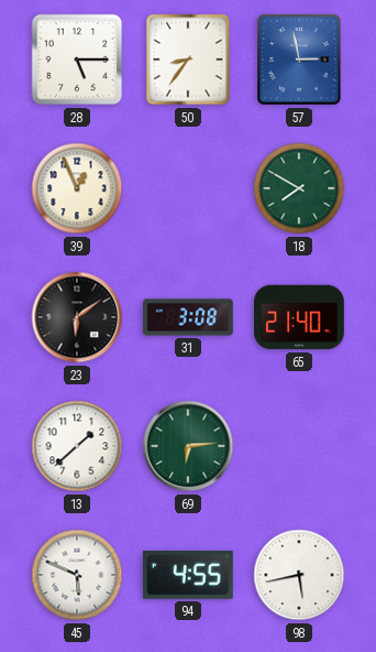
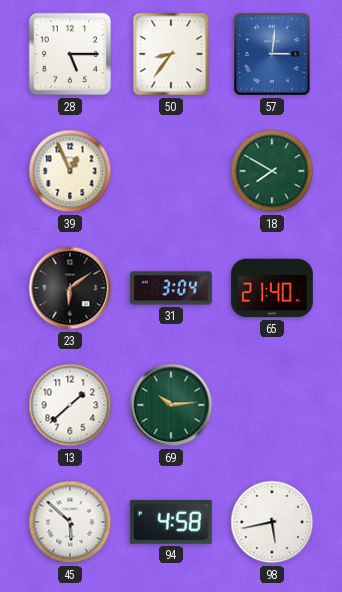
57: 2:58 -> 3:01
31: 3:08 -> 3:04
69: 6:14 -> 10:14
45: 5:49 -> 5:52
94: 4:55 -> 4:58
